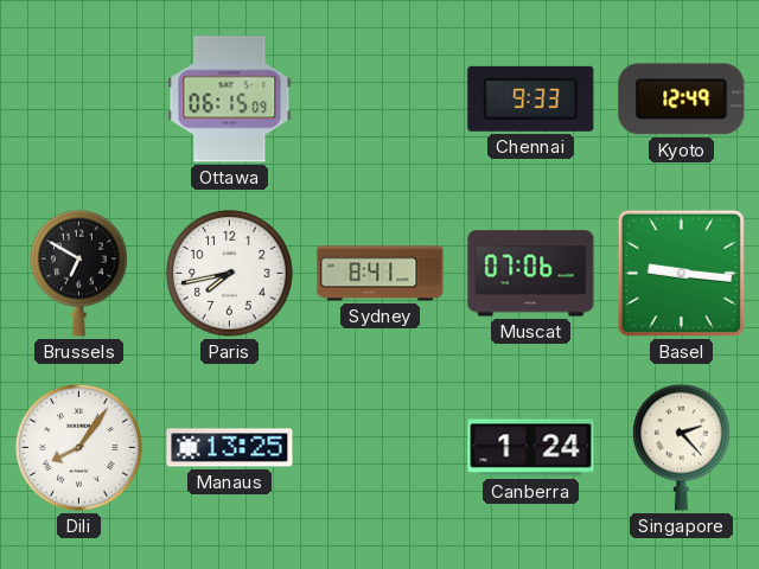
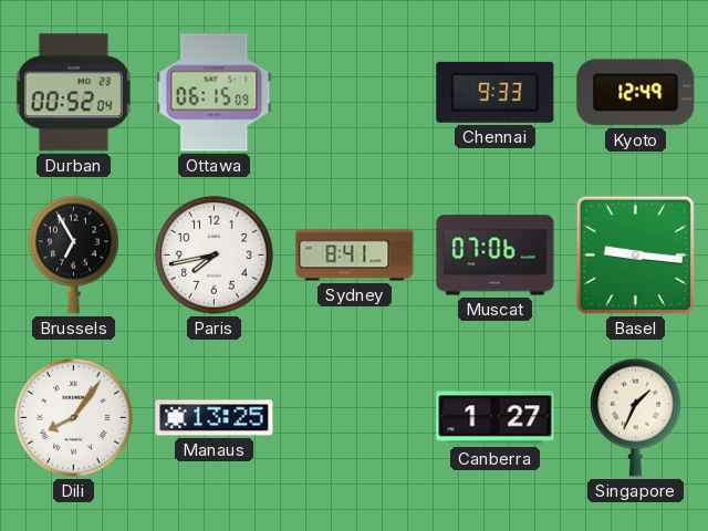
Durban: none -> 00:52
Brussels: 6:50 -> 6:55
Canberra: 1:24 -> 1:27
Singapore: 2:23 -> 1:34
